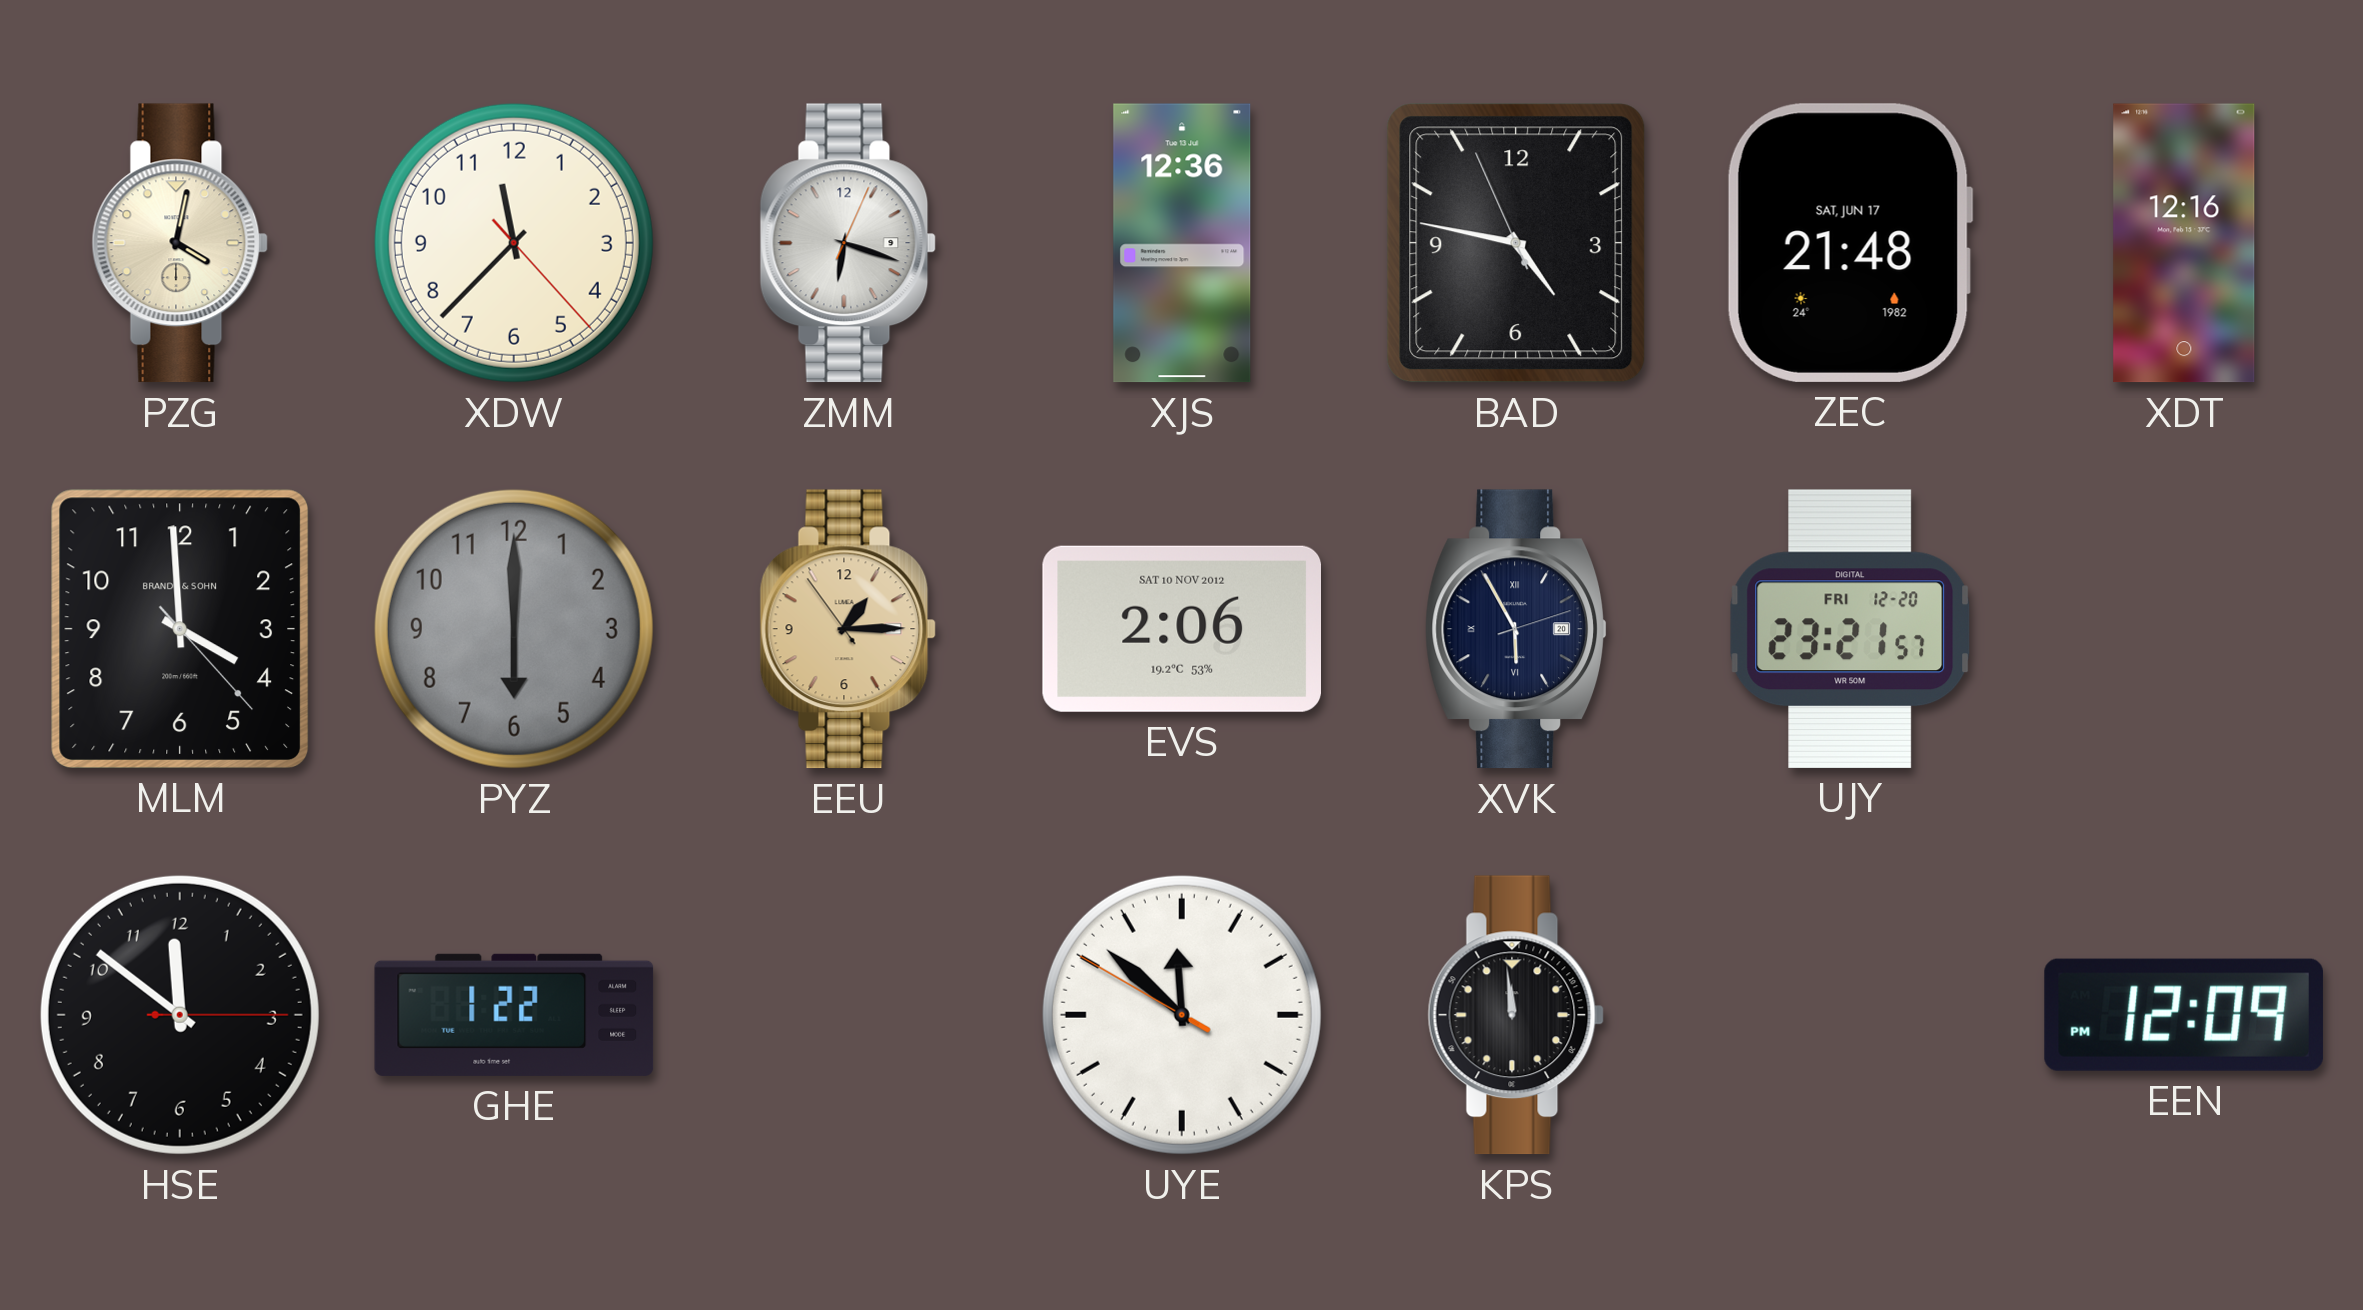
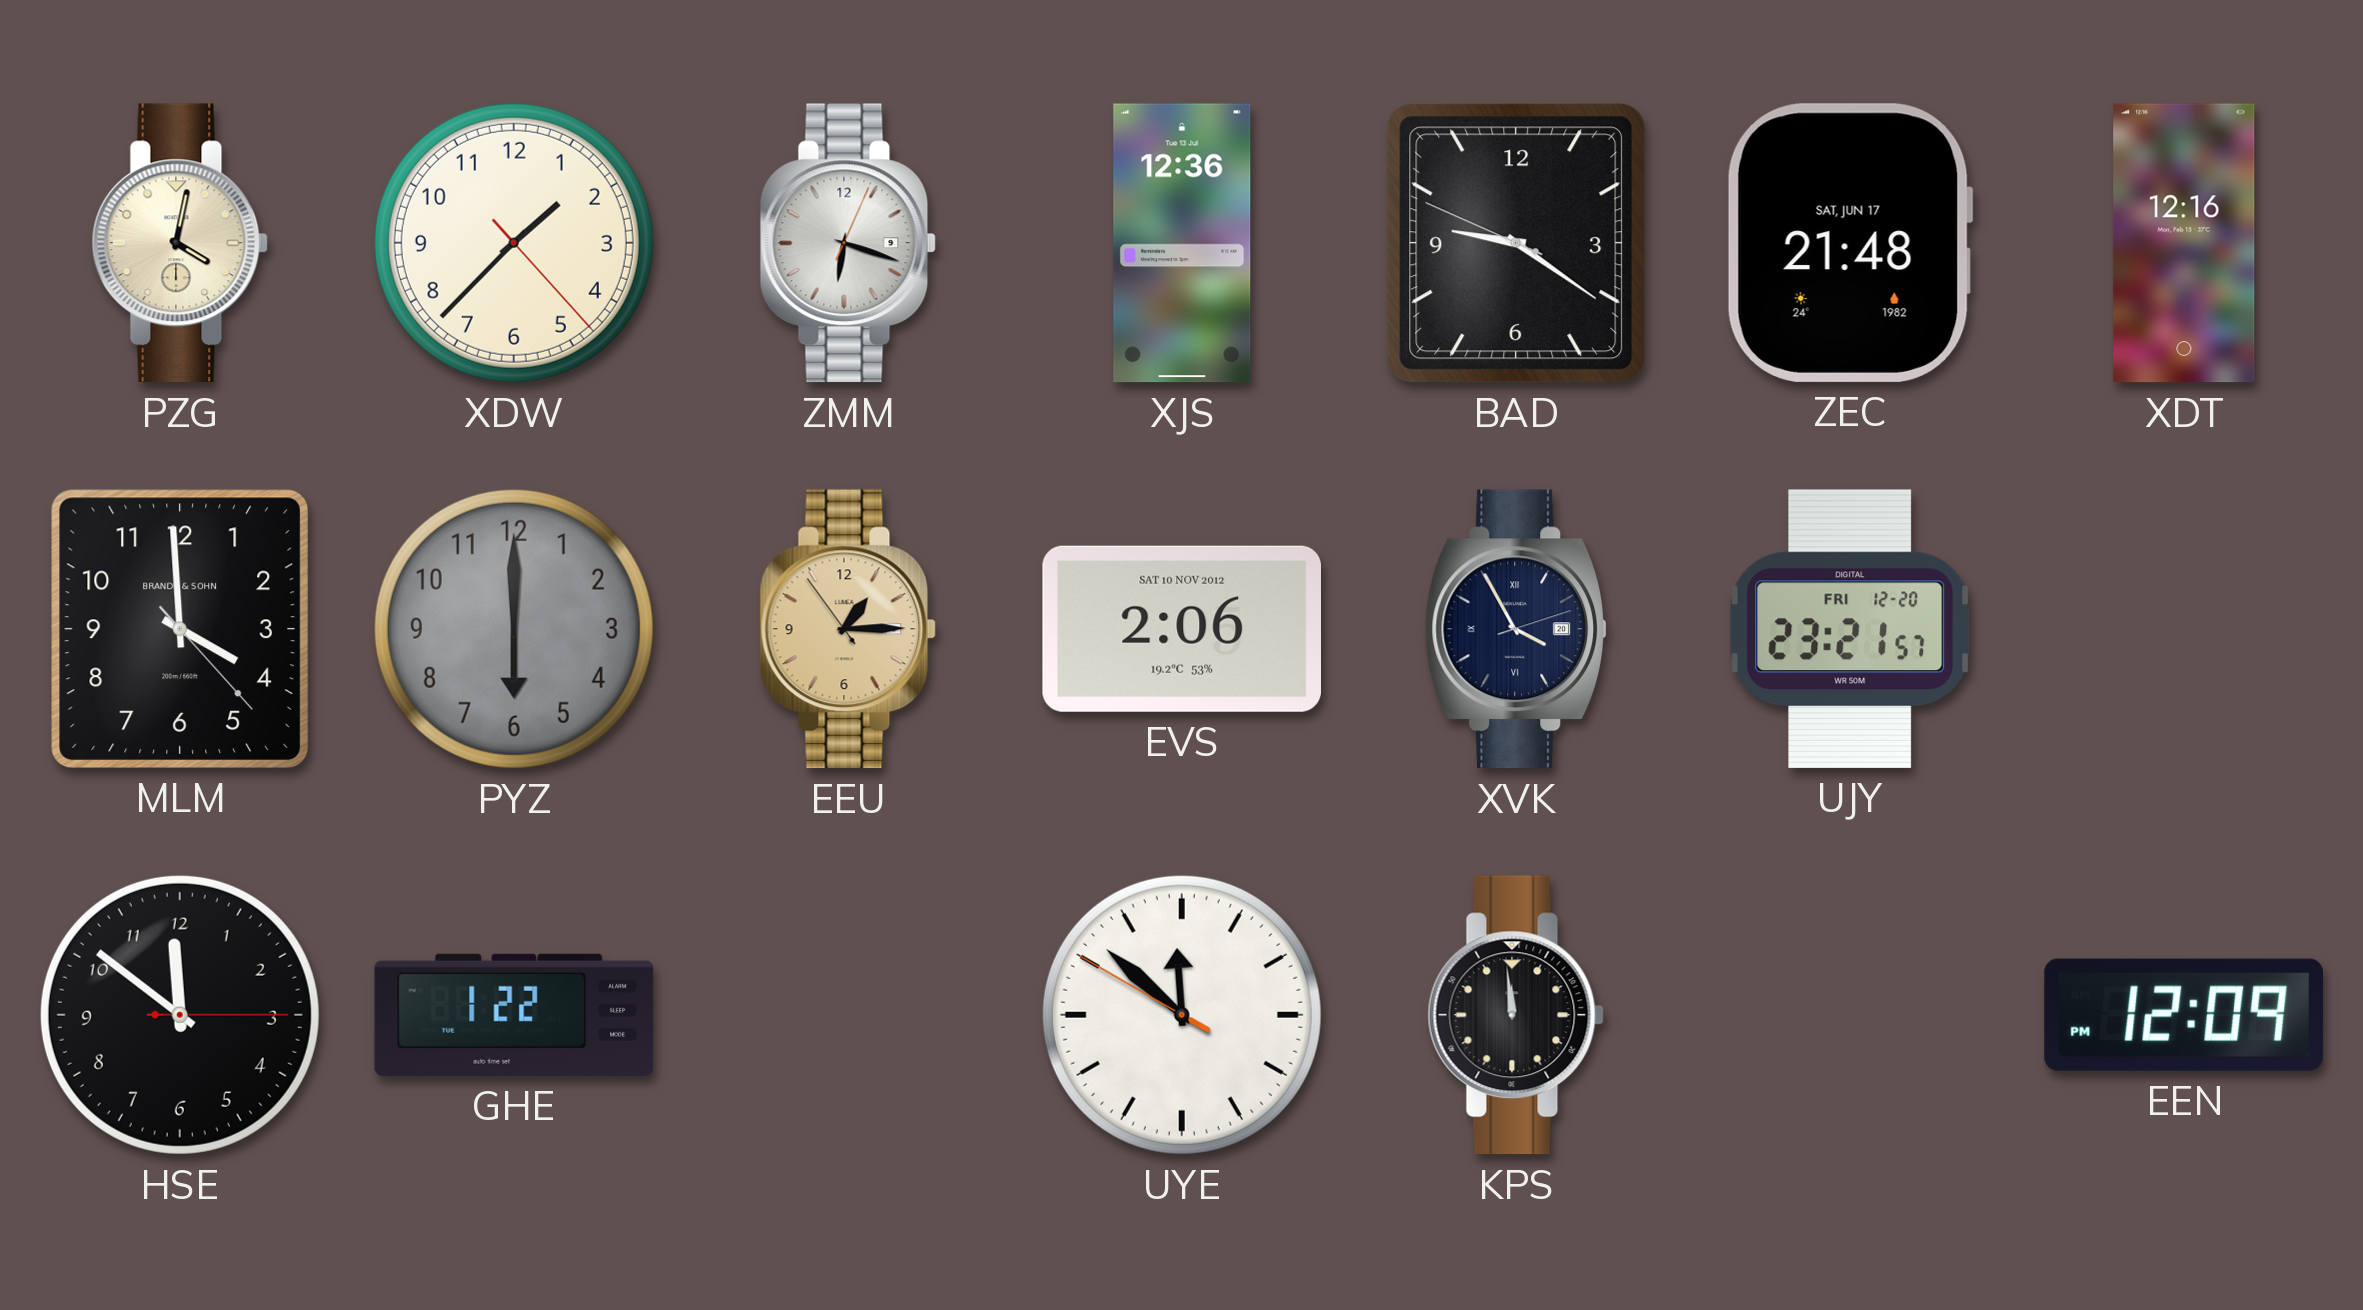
XDW: 11:37 -> 1:37
BAD: 4:46 -> 9:20
XVK: 5:55 -> 3:55
